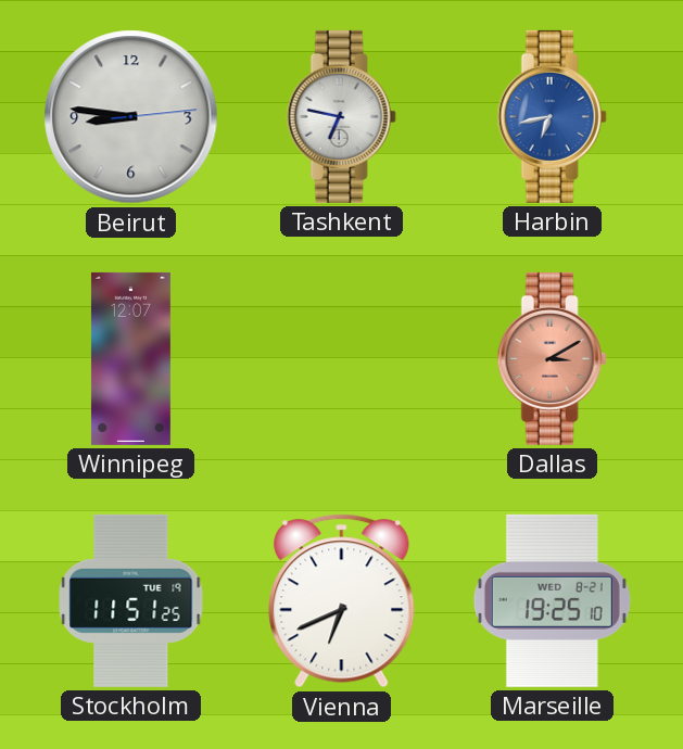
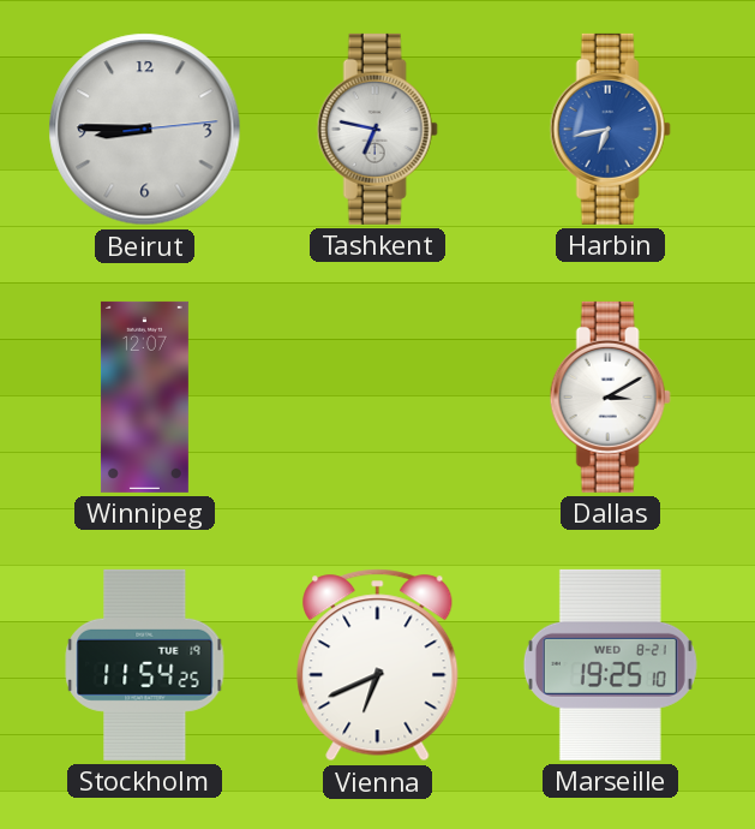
Beirut: 8:46 -> 8:45
Dallas dial: salmon -> white
Stockholm: 11:51 -> 11:54
